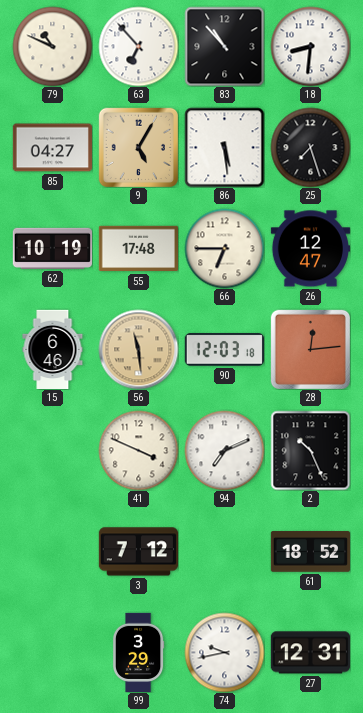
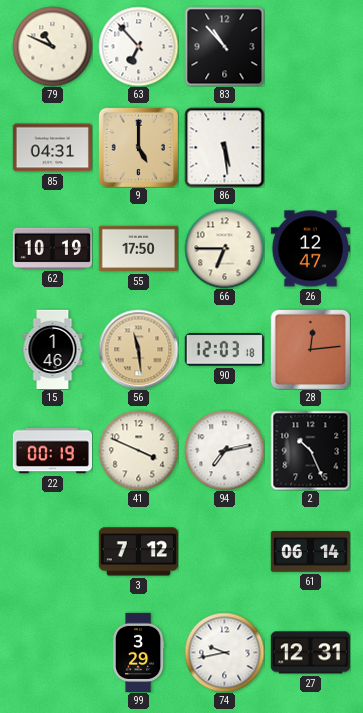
18: 8:31 -> none
85: 04:27 -> 04:31
9: 5:05 -> 5:00
25: 7:27 -> none
55: 17:48 -> 17:50
15: 6:46 -> 1:46
22: none -> 00:19
94: 7:11 -> 7:13
61: 18:52 -> 06:14
